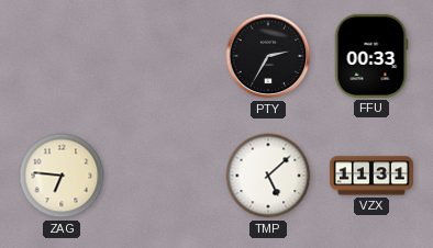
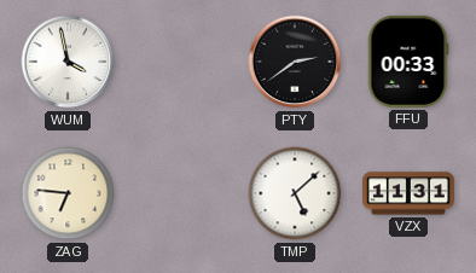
WUM: none -> 3:58
PTY: 2:35 -> 2:39
